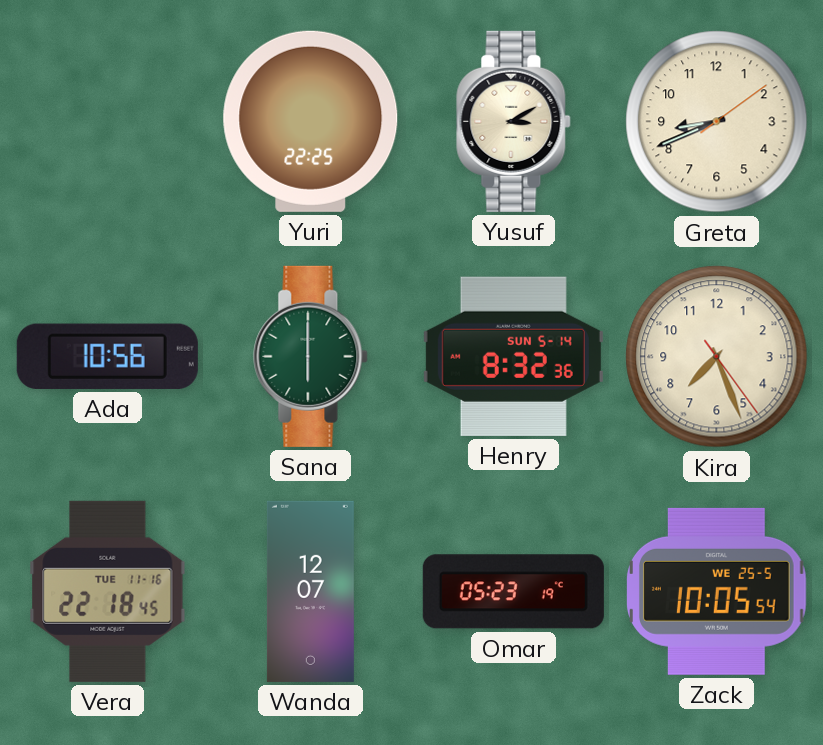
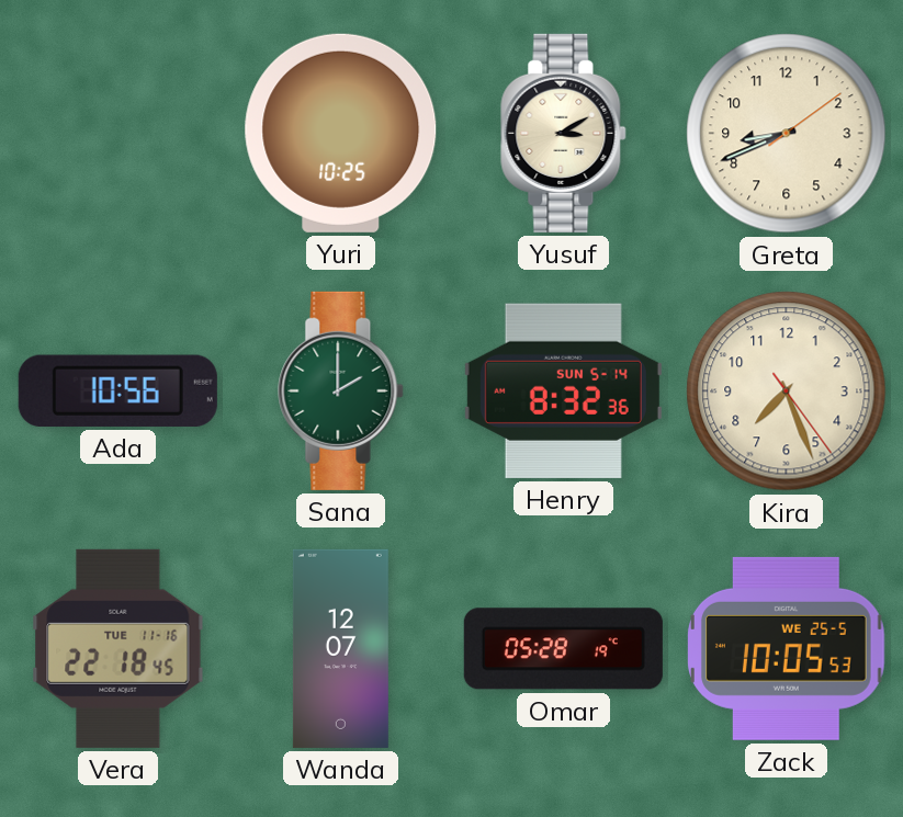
Yuri: 22:25 -> 10:25
Sana: 6:00 -> 2:00
Omar: 05:23 -> 05:28
Zack: 10:05:54 -> 10:05:53
